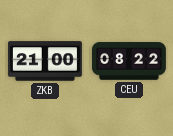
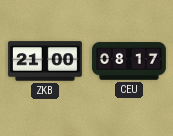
CEU: 08:22 -> 08:17
